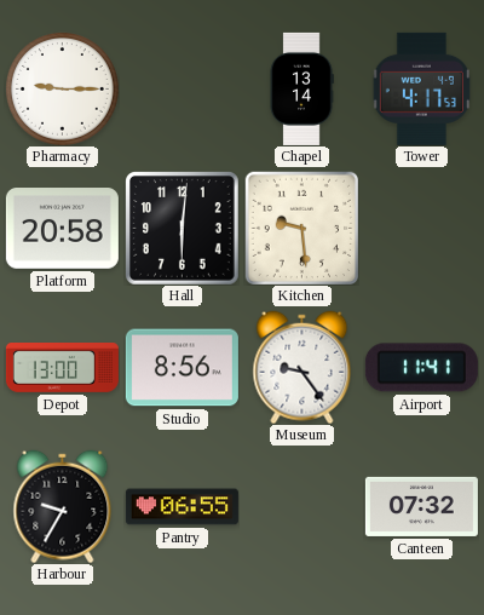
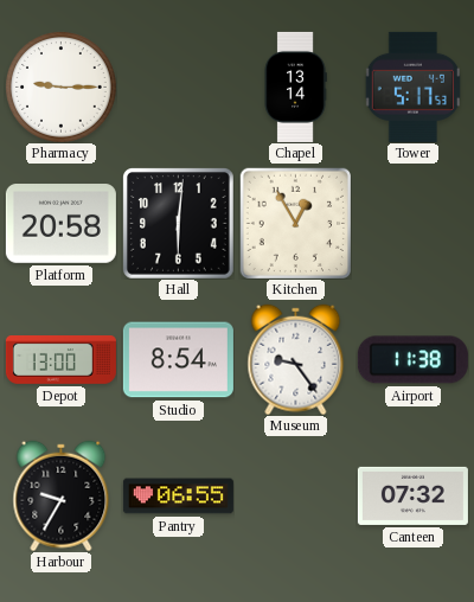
Tower: 4:17 -> 5:17
Kitchen: 9:29 -> 12:55
Studio: 8:56 -> 8:54
Airport: 11:41 -> 11:38
